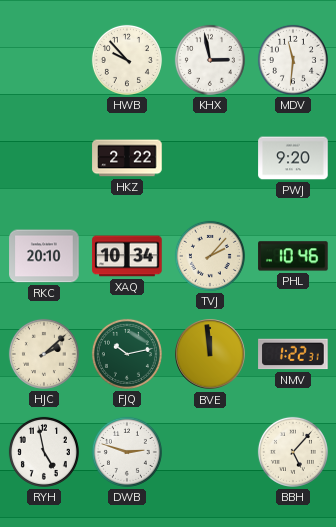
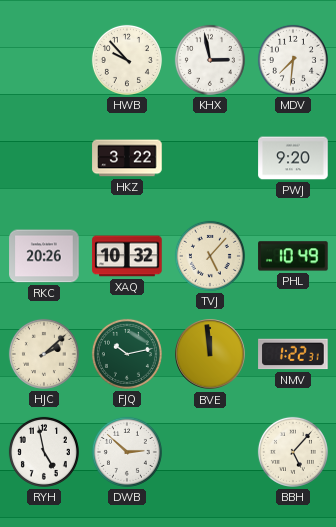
MDV: 11:31 -> 7:31
HKZ: 2:22 -> 3:22
RKC: 20:10 -> 20:26
XAQ: 10:34 -> 10:32
TVJ: 2:07 -> 5:07
PHL: 10:46 -> 10:49
DWB: 2:48 -> 2:52
